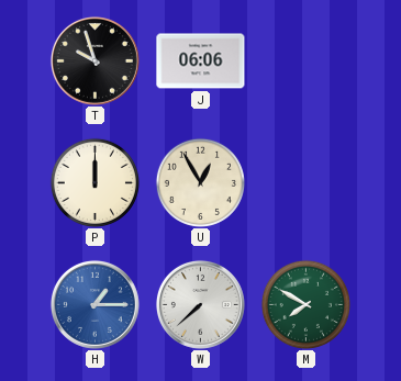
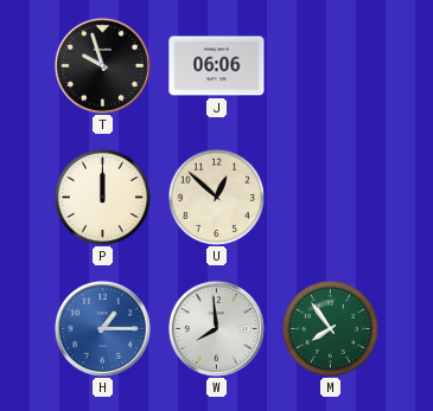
U: 12:55 -> 12:52
W: 7:38 -> 7:59
M: 7:50 -> 7:54
